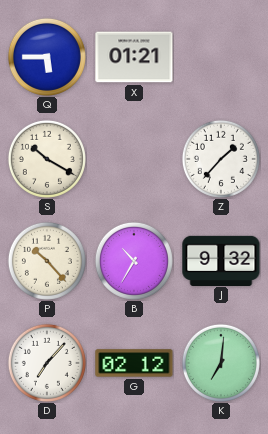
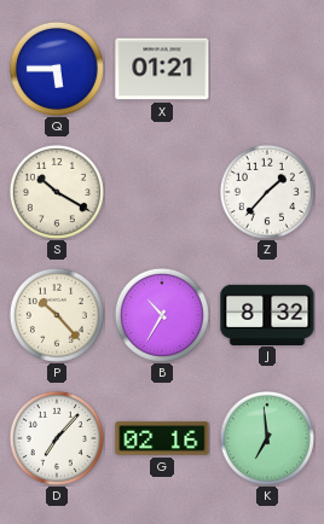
J: 9:32 -> 8:32
G: 02:12 -> 02:16
K: 7:01 -> 6:59
